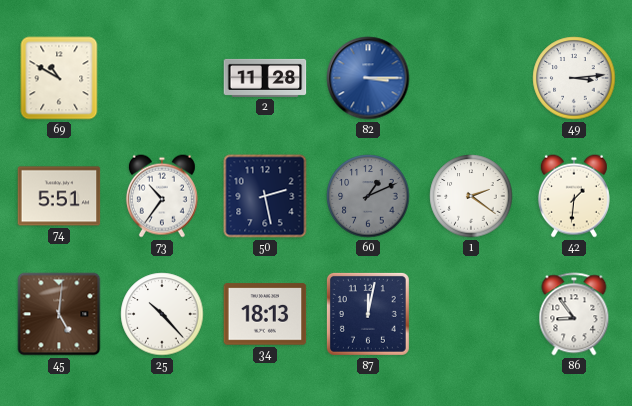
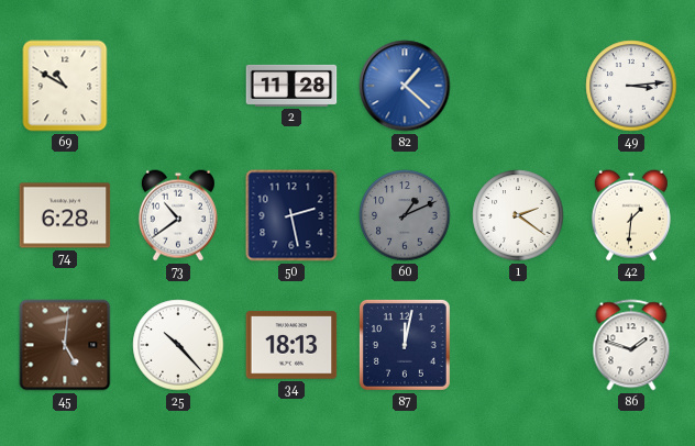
82: 3:15 -> 1:22
74: 5:51 -> 6:28
73: 10:36 -> 10:39
86: 8:54 -> 1:48
